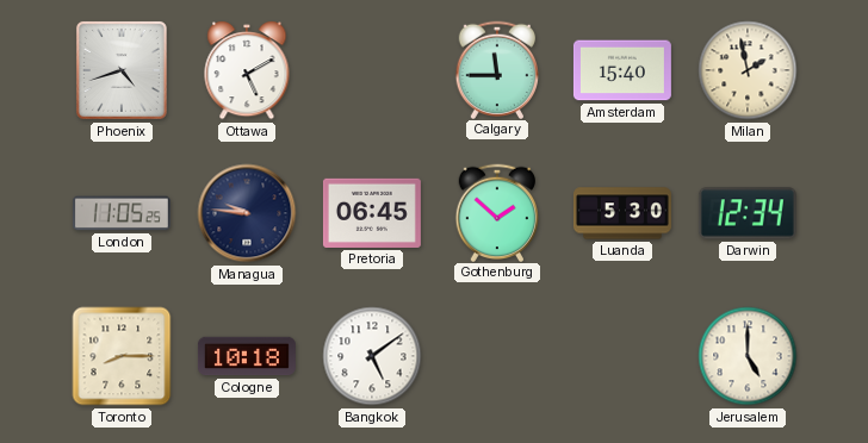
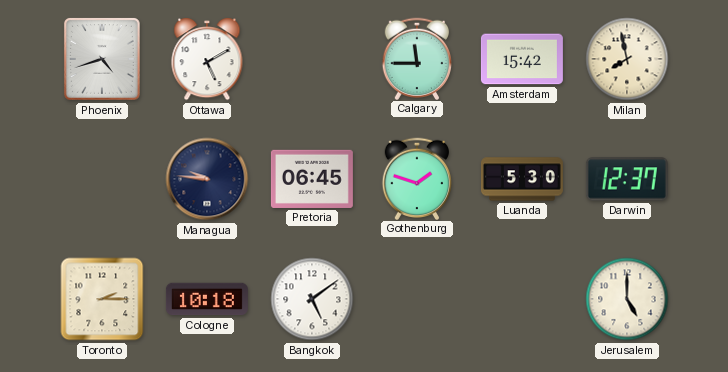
Amsterdam: 15:40 -> 15:42
Milan: 1:58 -> 7:58
London: 11:05 -> none
Gothenburg: 1:52 -> 1:48
Darwin: 12:34 -> 12:37
Toronto: 8:15 -> 2:15
